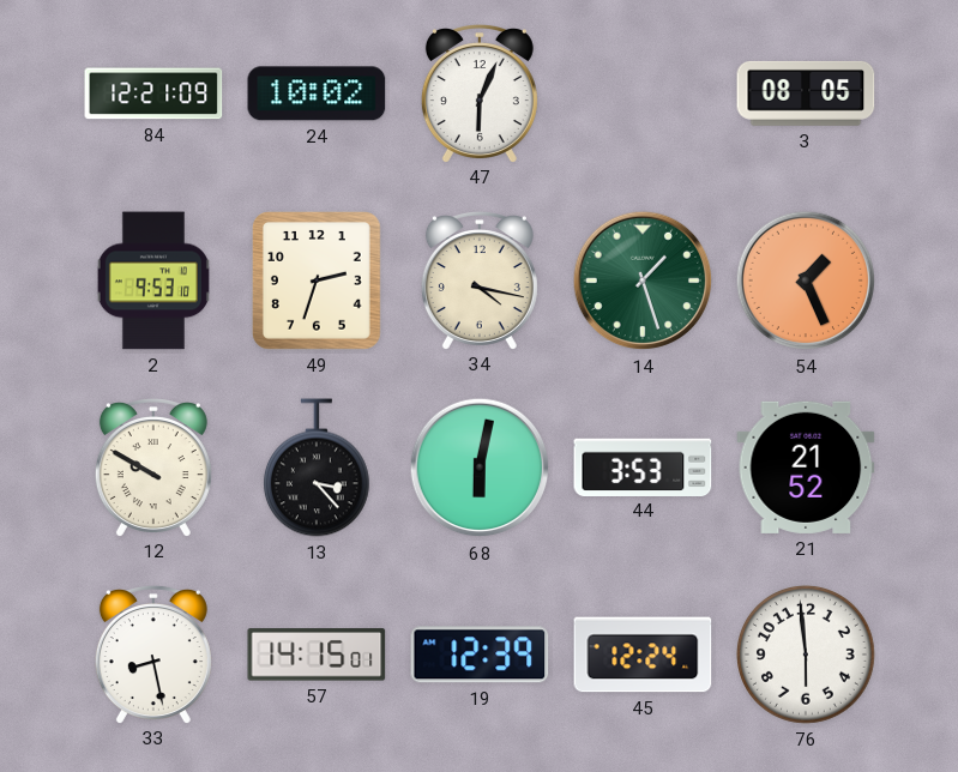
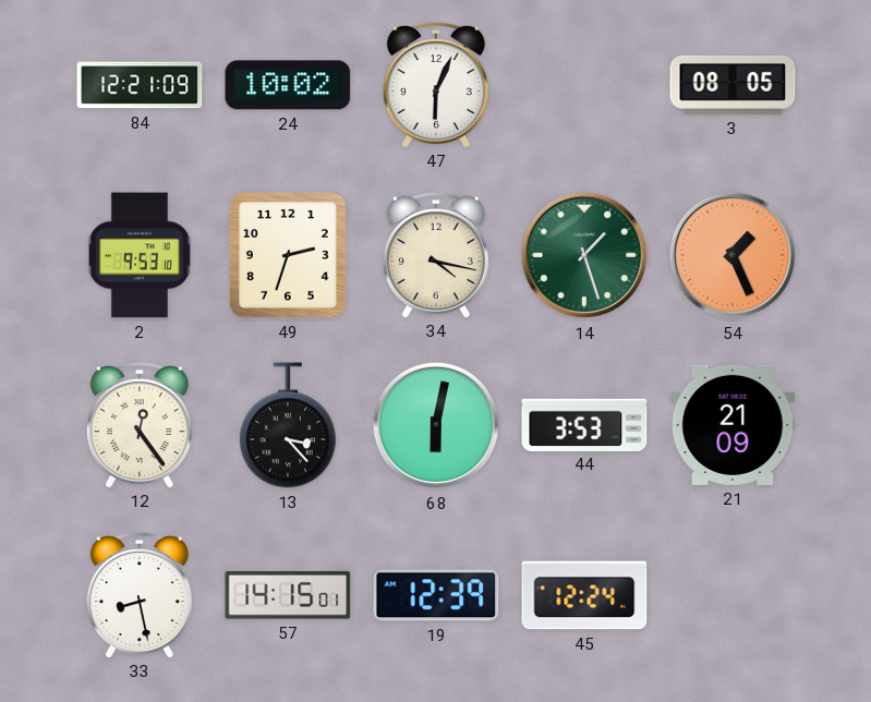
12: 9:50 -> 12:24
21: 21:52 -> 21:09
76: 5:59 -> none
